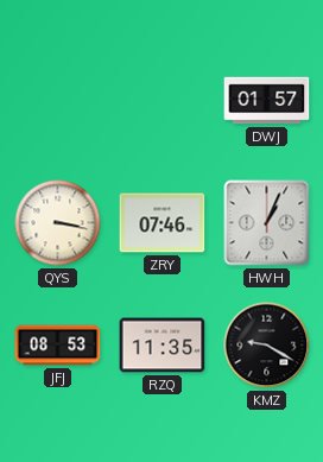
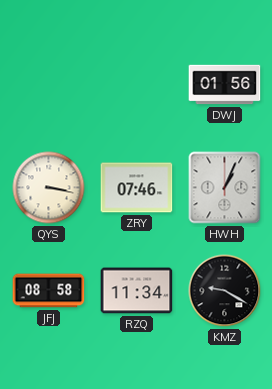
DWJ: 01:57 -> 01:56
JFJ: 08:53 -> 08:58
RZQ: 11:35 -> 11:34
